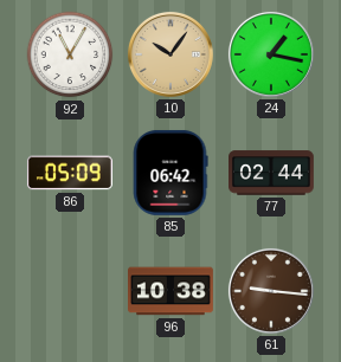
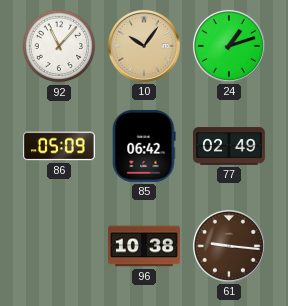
92: 11:05 -> 11:07
24: 1:17 -> 1:12
77: 02:44 -> 02:49
